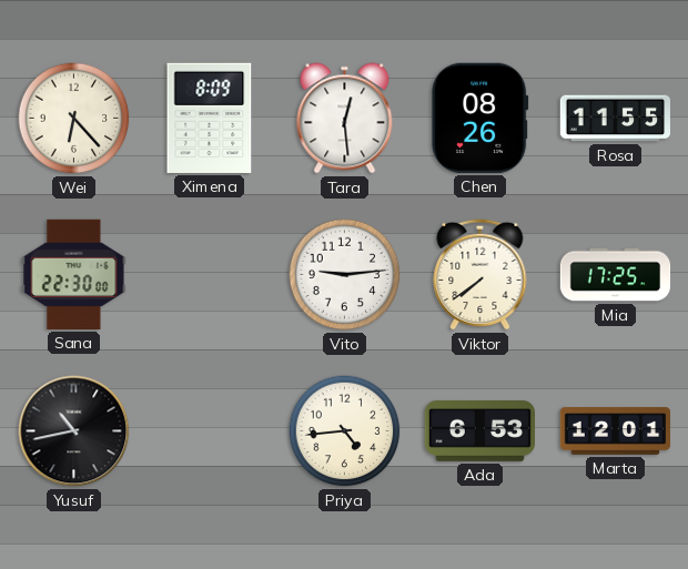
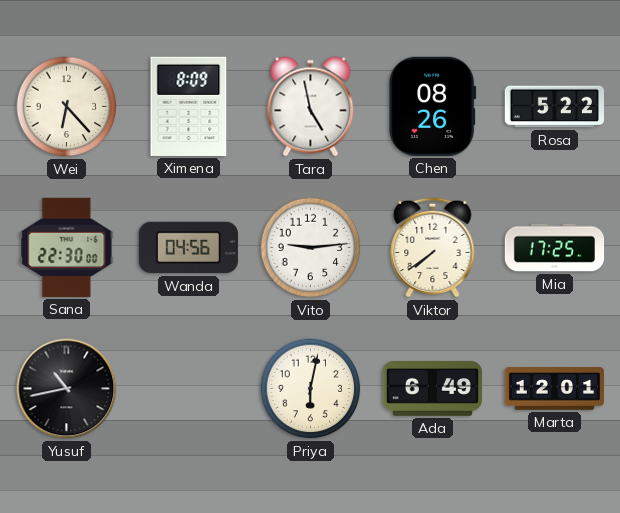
Tara: 12:29 -> 4:58
Rosa: 11:55 -> 5:22
Wanda: none -> 04:56
Priya: 4:44 -> 6:02
Ada: 6:53 -> 6:49
